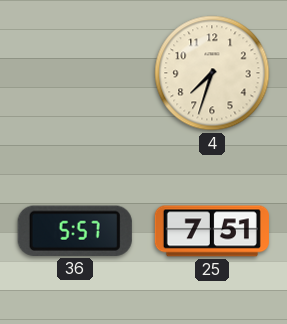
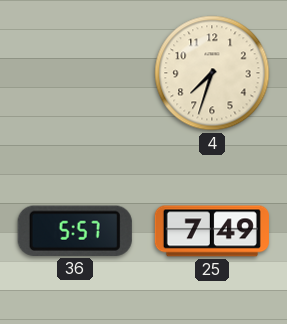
25: 7:51 -> 7:49
